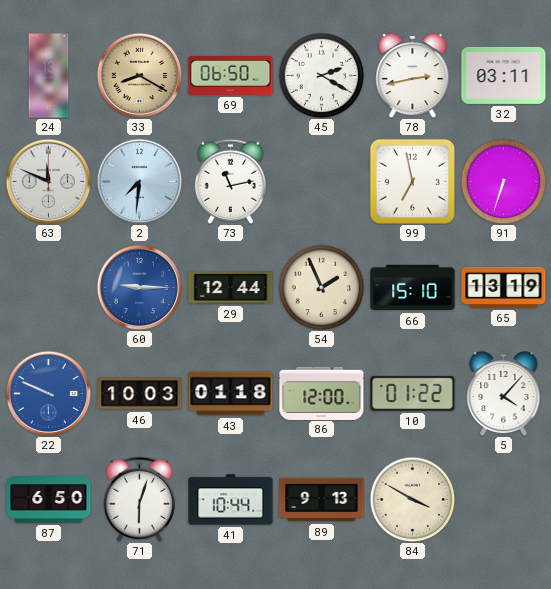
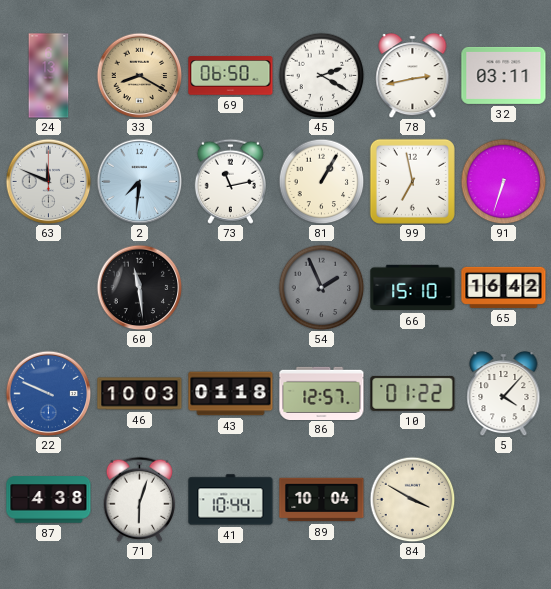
81: none -> 1:05
60: 9:15 -> 11:29
60 dial: blue -> black
29: 12:44 -> none
54 dial: cream -> grey
65: 13:19 -> 16:42
86: 12:00 -> 12:57
87: 6:50 -> 4:38
89: 9:13 -> 10:04
